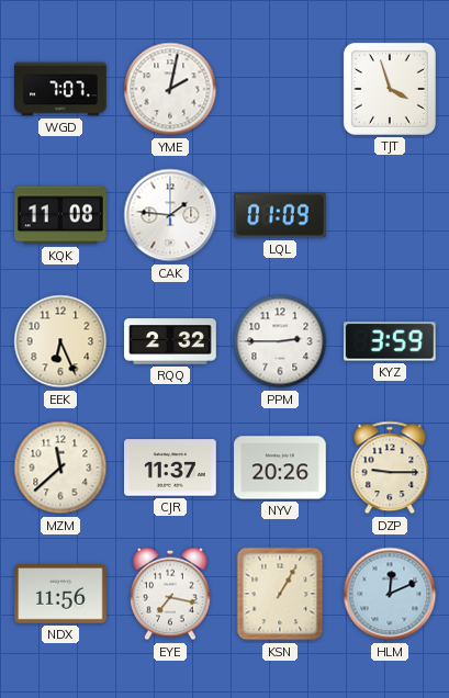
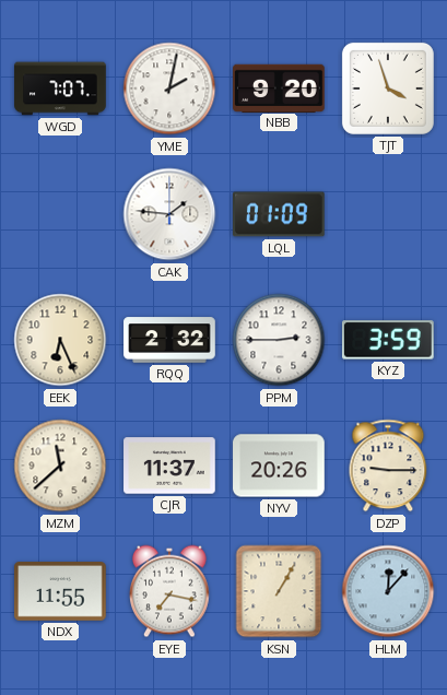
NBB: none -> 9:20
KQK: 11:08 -> none
NDX: 11:56 -> 11:55
HLM: 12:11 -> 12:07
